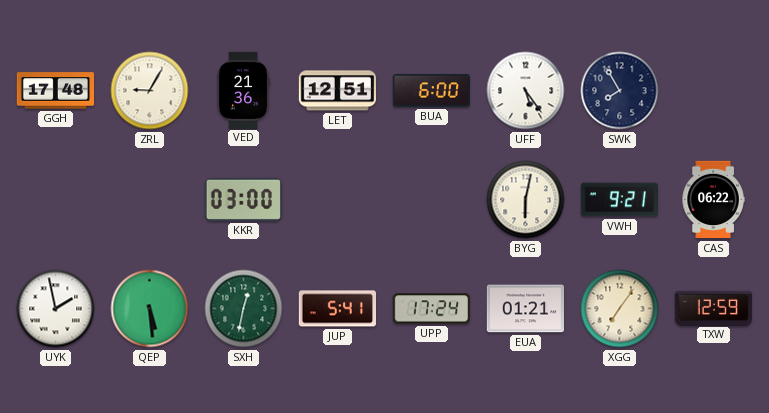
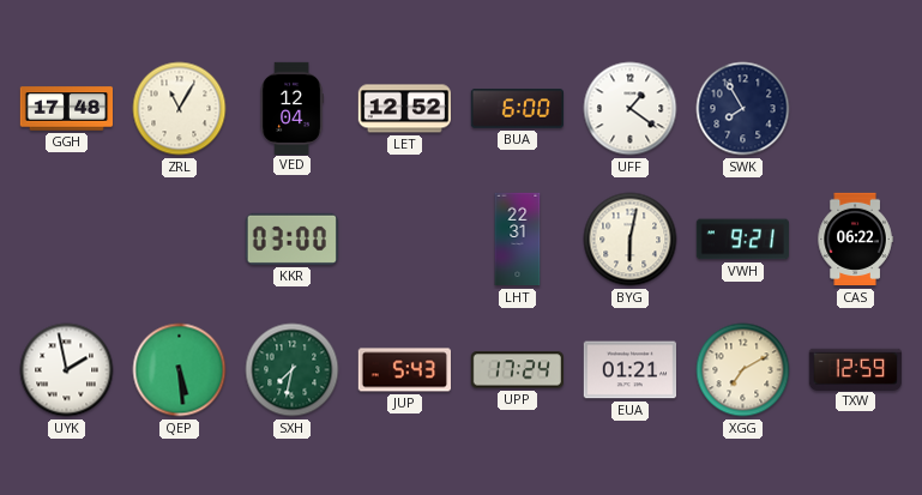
ZRL: 9:05 -> 11:05
VED: 21:36 -> 12:04
LET: 12:51 -> 12:52
UFF: 5:24 -> 1:21
LHT: none -> 22:31
SXH: 12:32 -> 7:32
JUP: 5:41 -> 5:43
XGG: 7:06 -> 7:10
